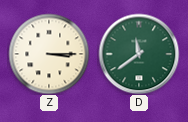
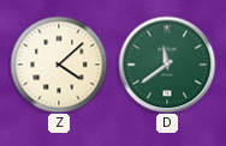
Z: 3:15 -> 4:08
